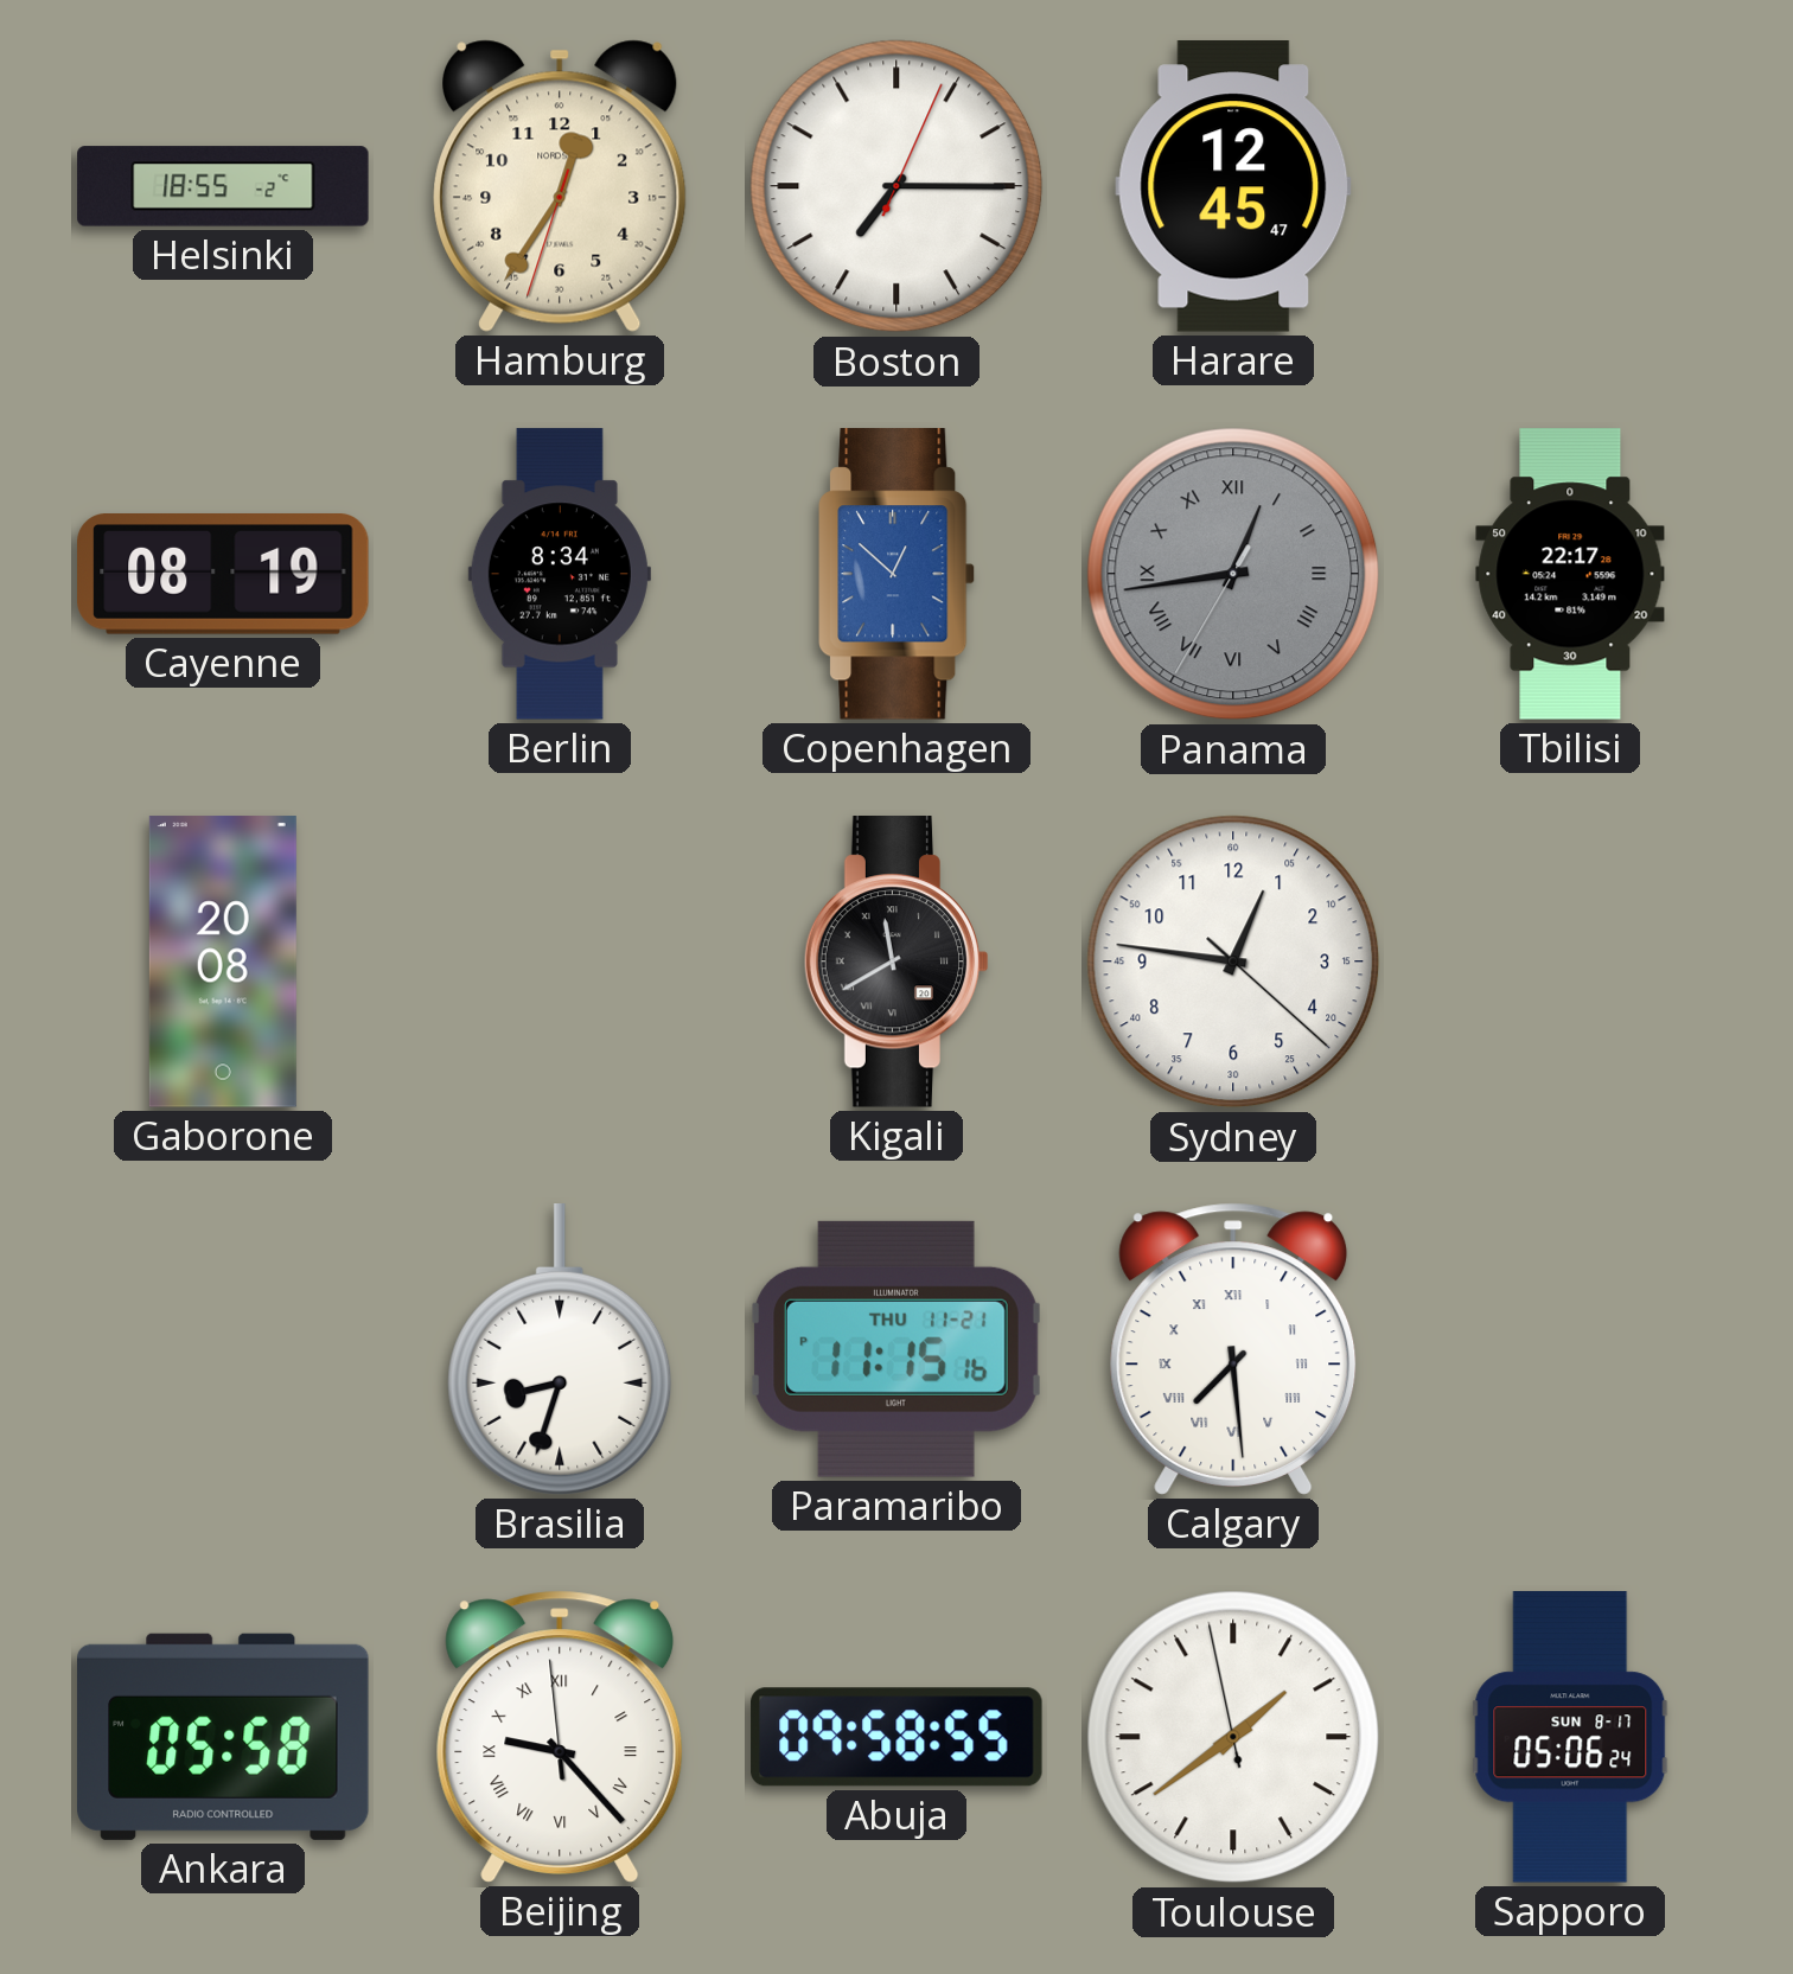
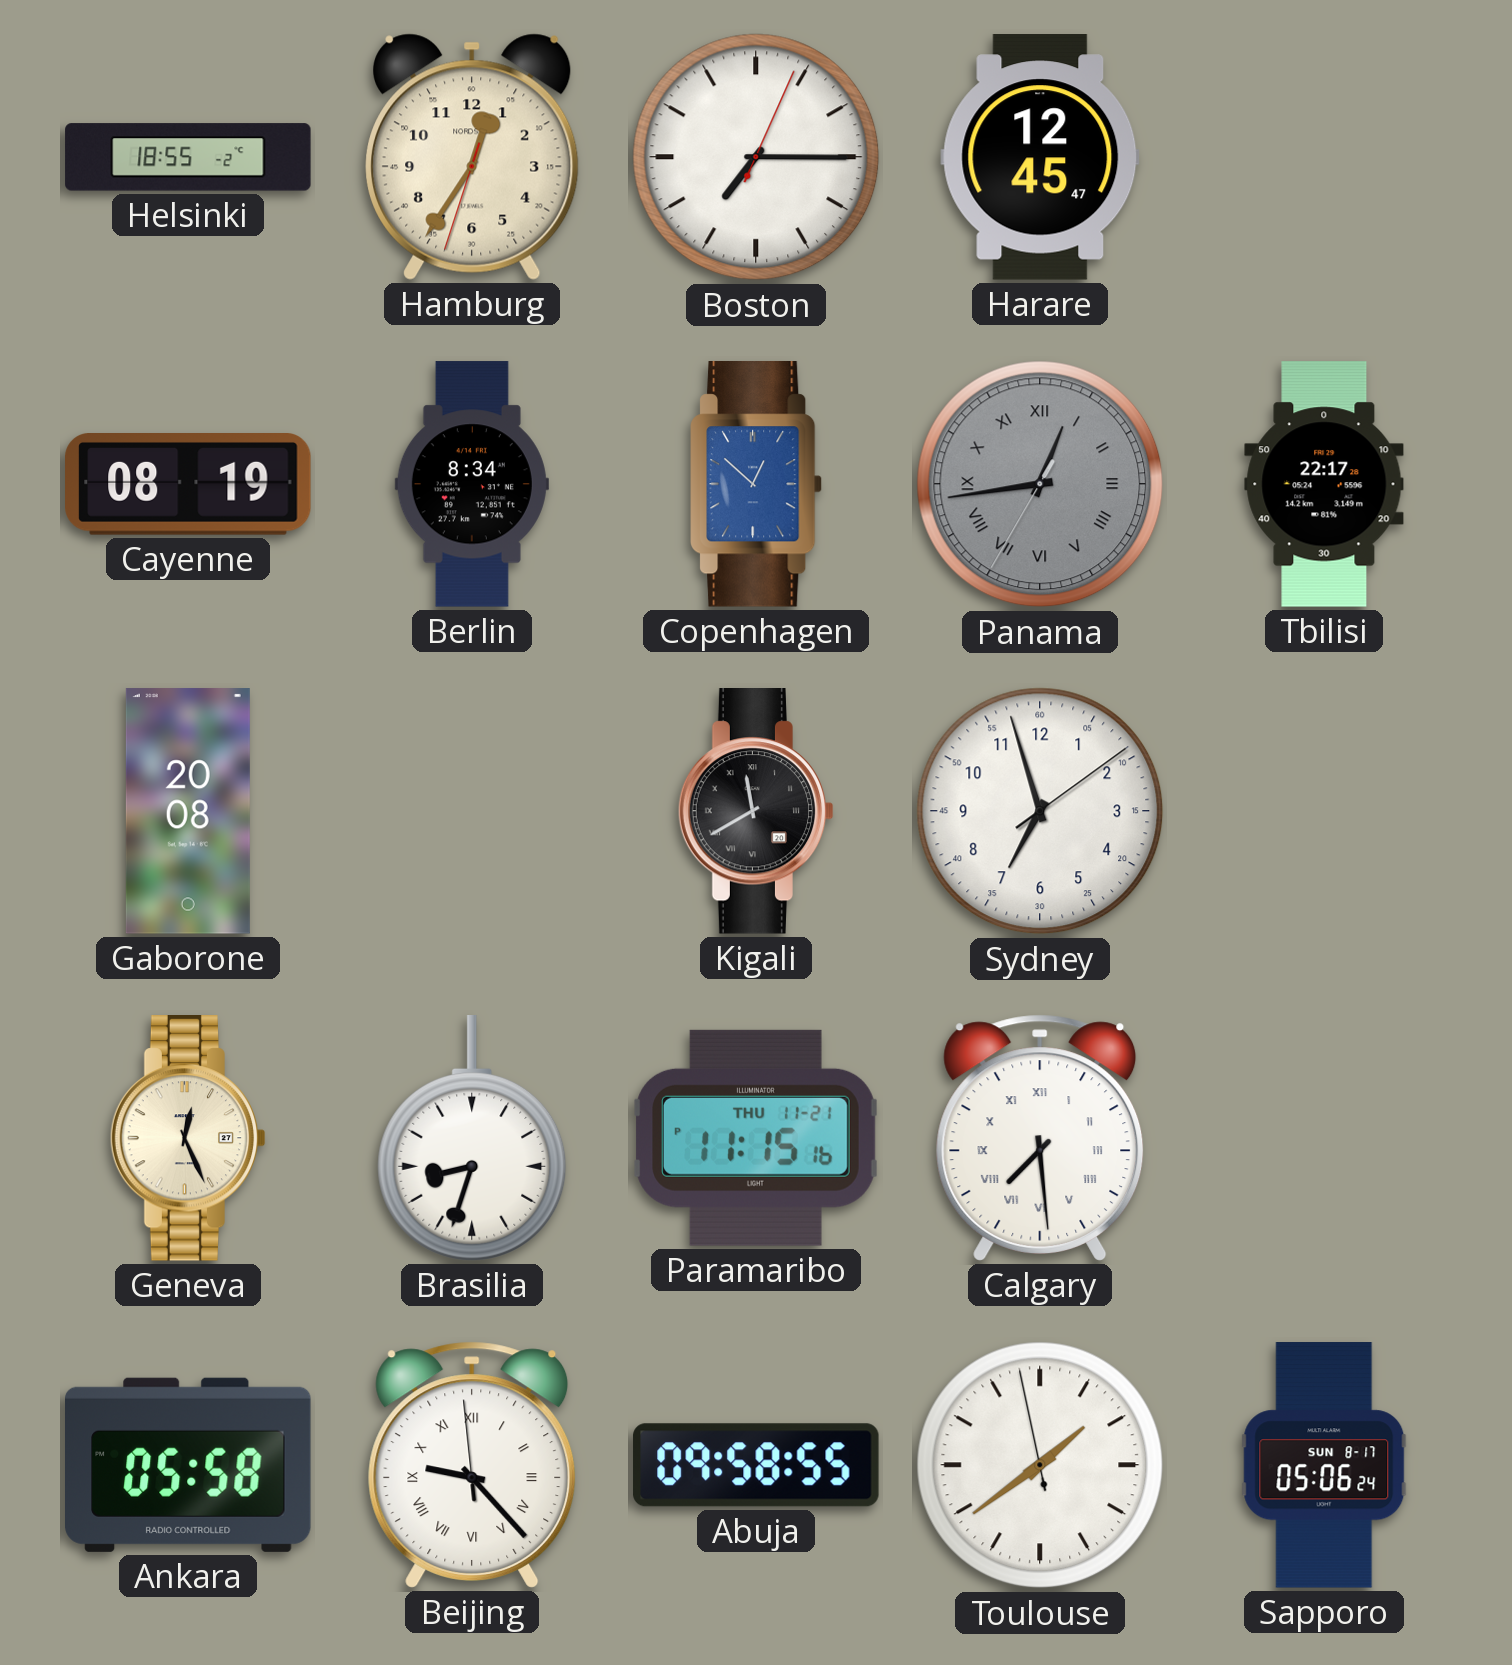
Sydney: 12:46 -> 6:57
Geneva: none -> 12:26
